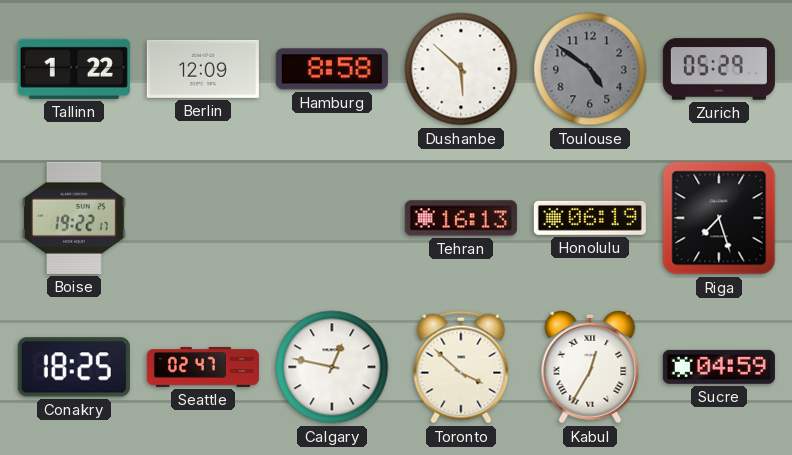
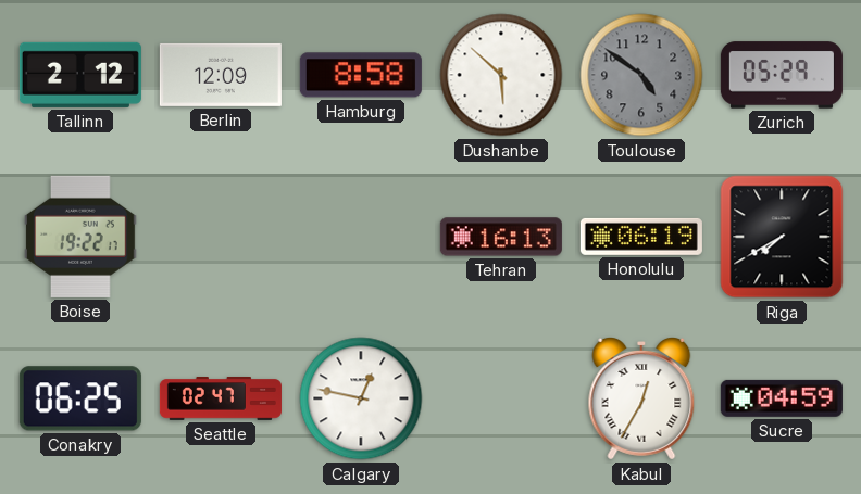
Tallinn: 1:22 -> 2:12
Riga: 7:27 -> 7:40
Conakry: 18:25 -> 06:25
Toronto: 3:52 -> none
